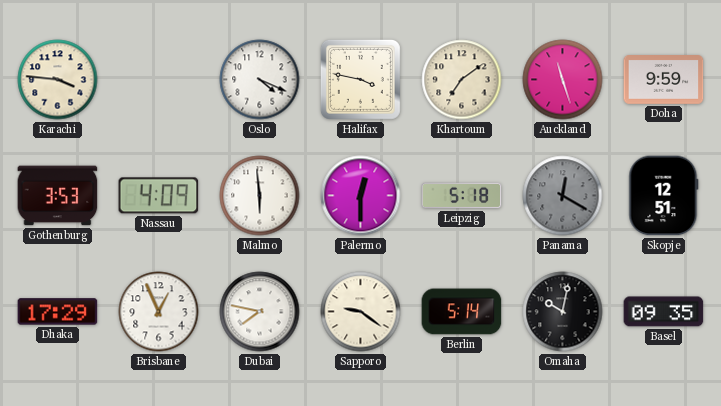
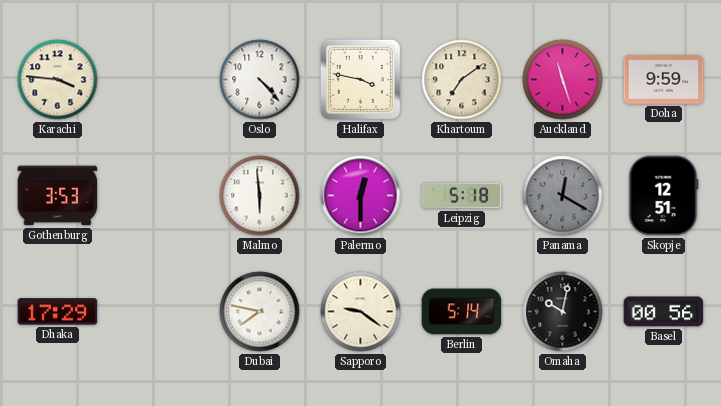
Oslo: 4:19 -> 4:23
Nassau: 4:09 -> none
Brisbane: 12:56 -> none
Basel: 09:35 -> 00:56
